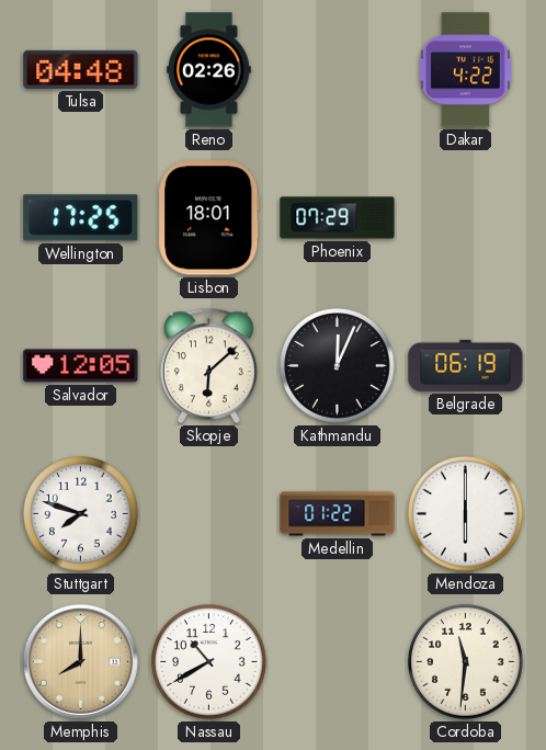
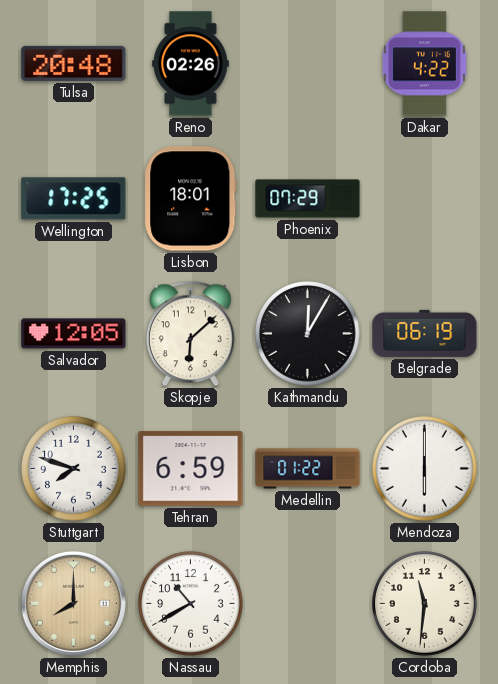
Tulsa: 04:48 -> 20:48
Kathmandu: 12:04 -> 12:05
Tehran: none -> 6:59
